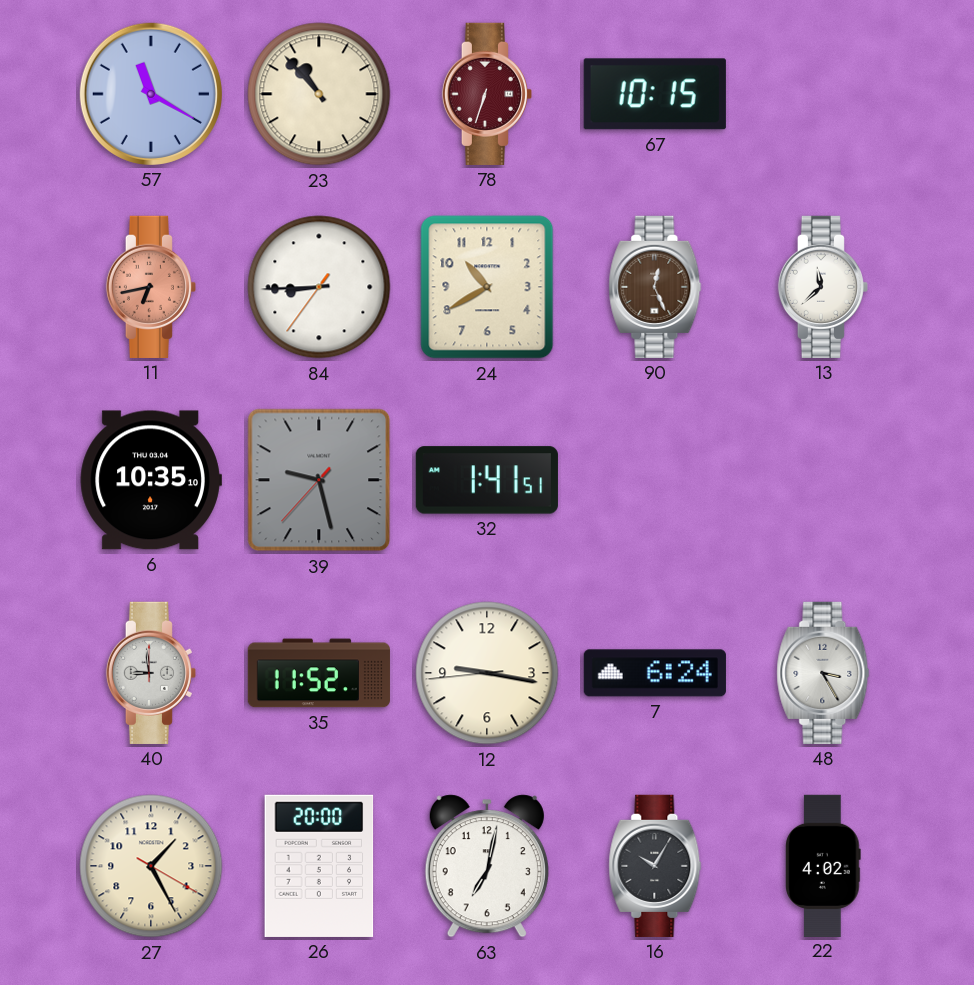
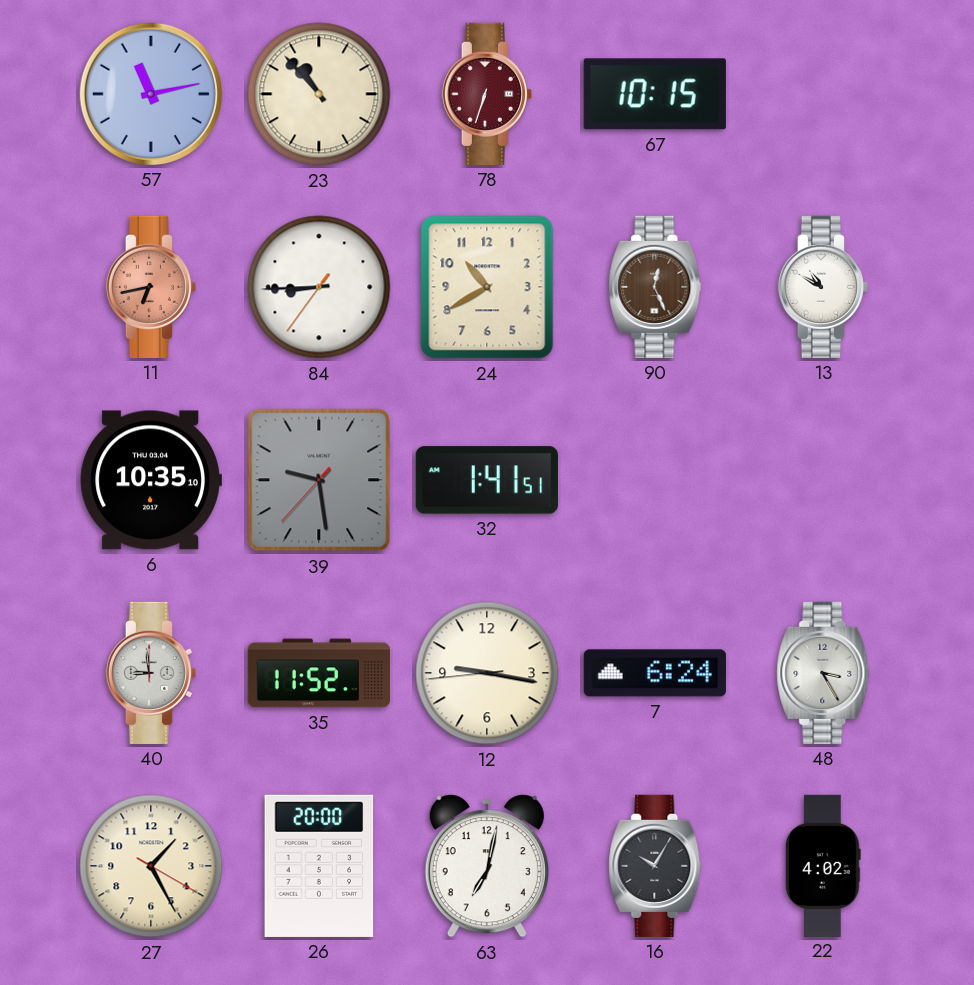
57: 11:20 -> 11:13
13: 11:38 -> 10:50
39: 9:27 -> 9:28
